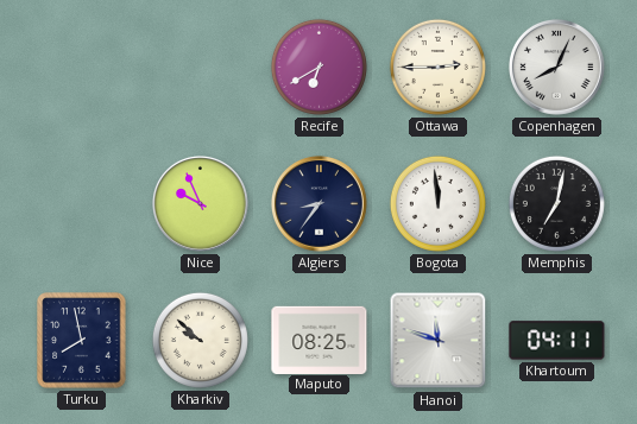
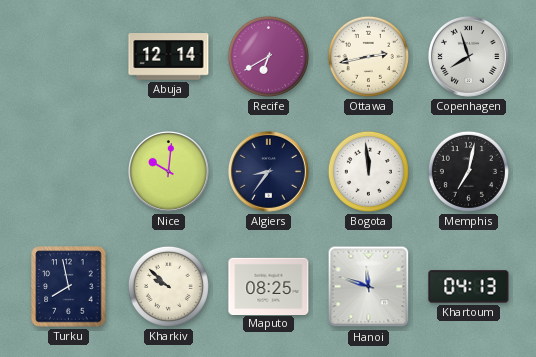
Abuja: none -> 12:14
Ottawa: 2:45 -> 2:43
Copenhagen: 8:04 -> 7:57
Nice: 9:56 -> 10:01
Khartoum: 04:11 -> 04:13
